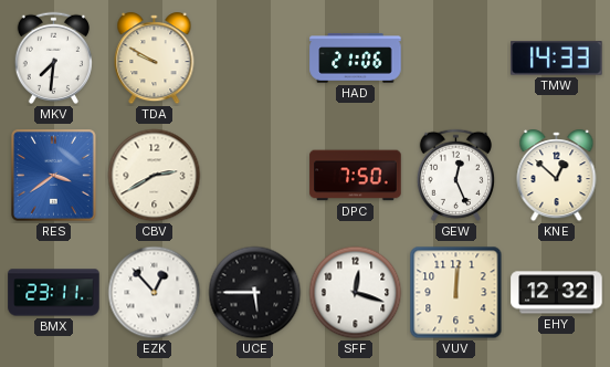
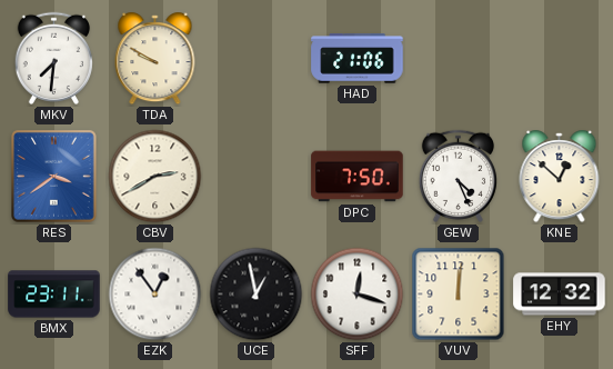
TMW: 14:33 -> none
GEW: 12:26 -> 4:26
EZK: 12:53 -> 12:54
UCE: 5:45 -> 12:58
